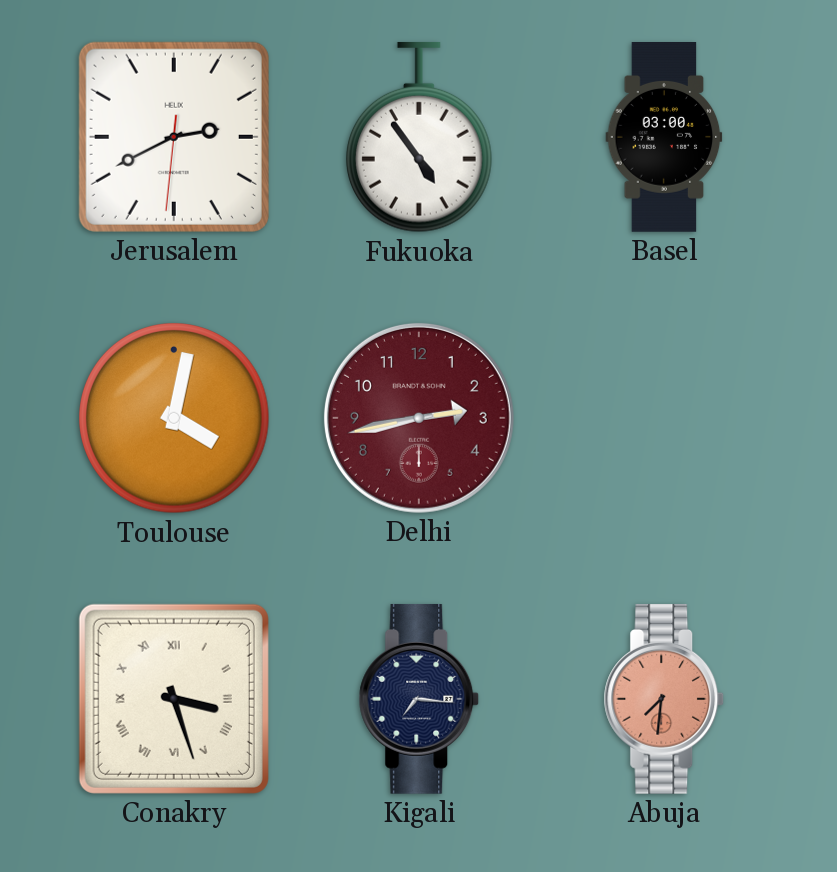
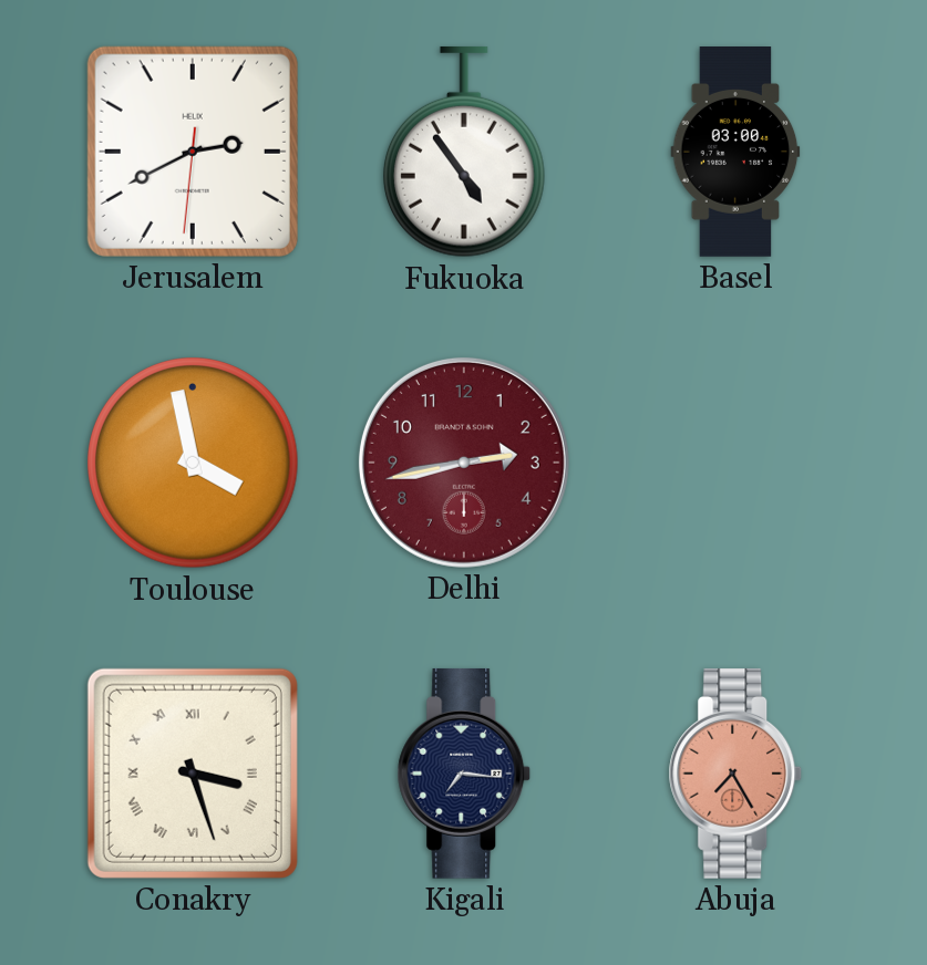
Toulouse: 4:02 -> 3:58
Abuja: 7:31 -> 7:25
